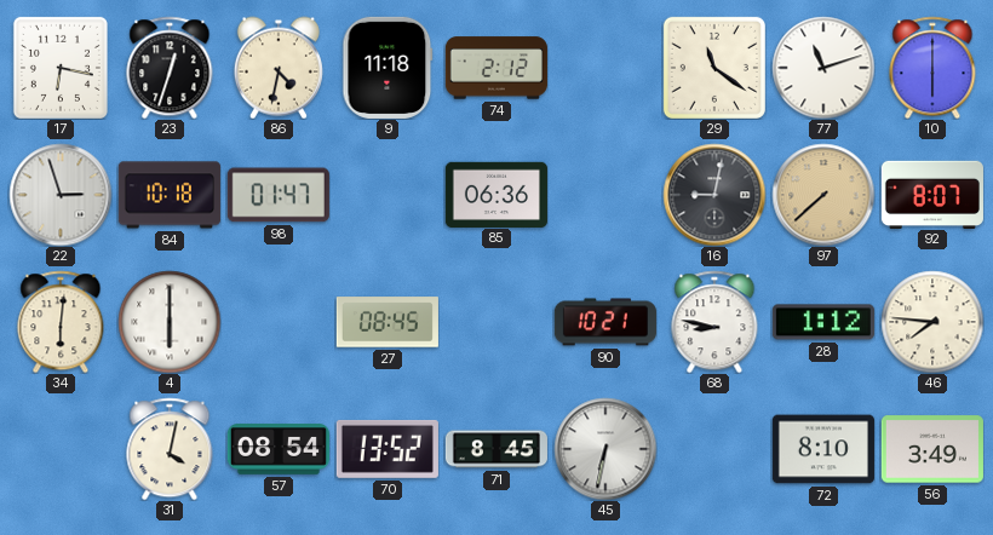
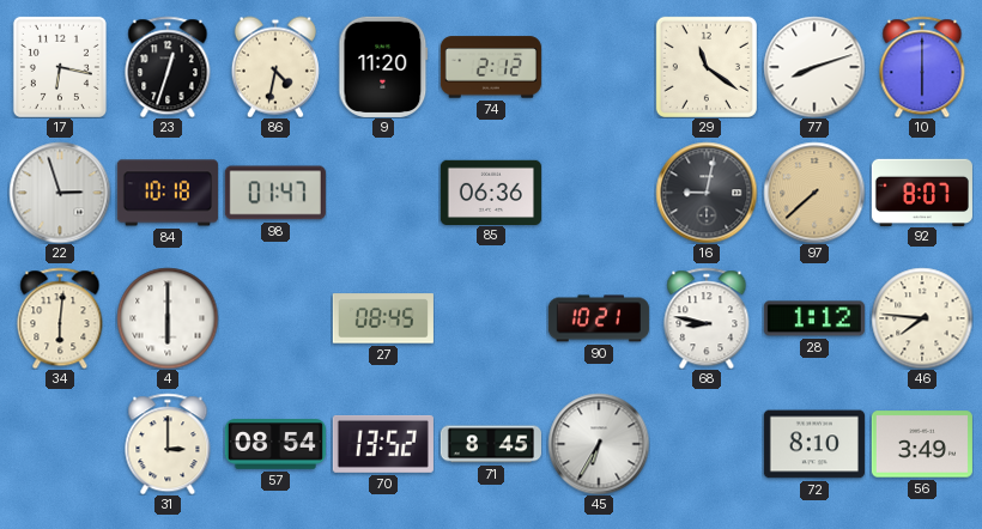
9: 11:18 -> 11:20
77: 11:12 -> 8:12
31: 4:02 -> 3:00
45: 6:32 -> 6:35
